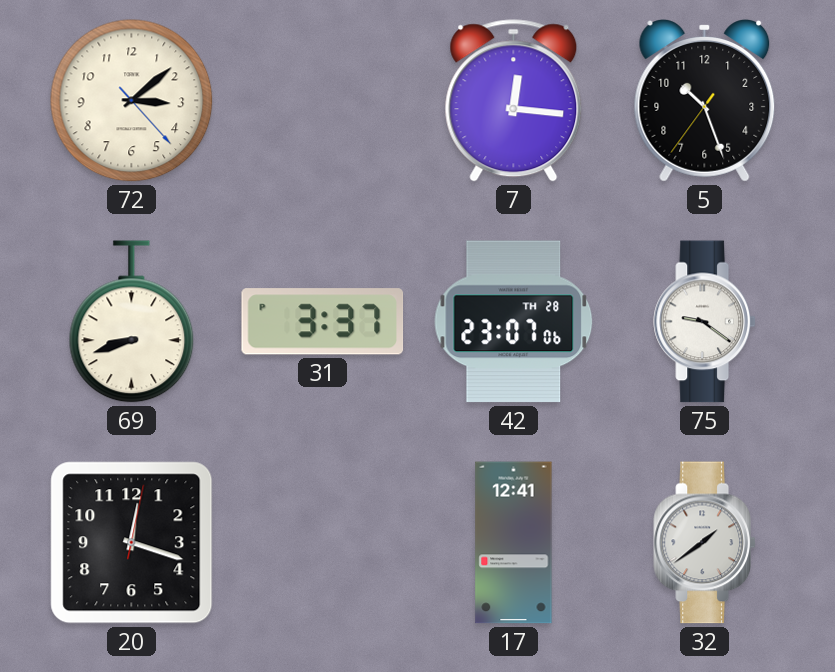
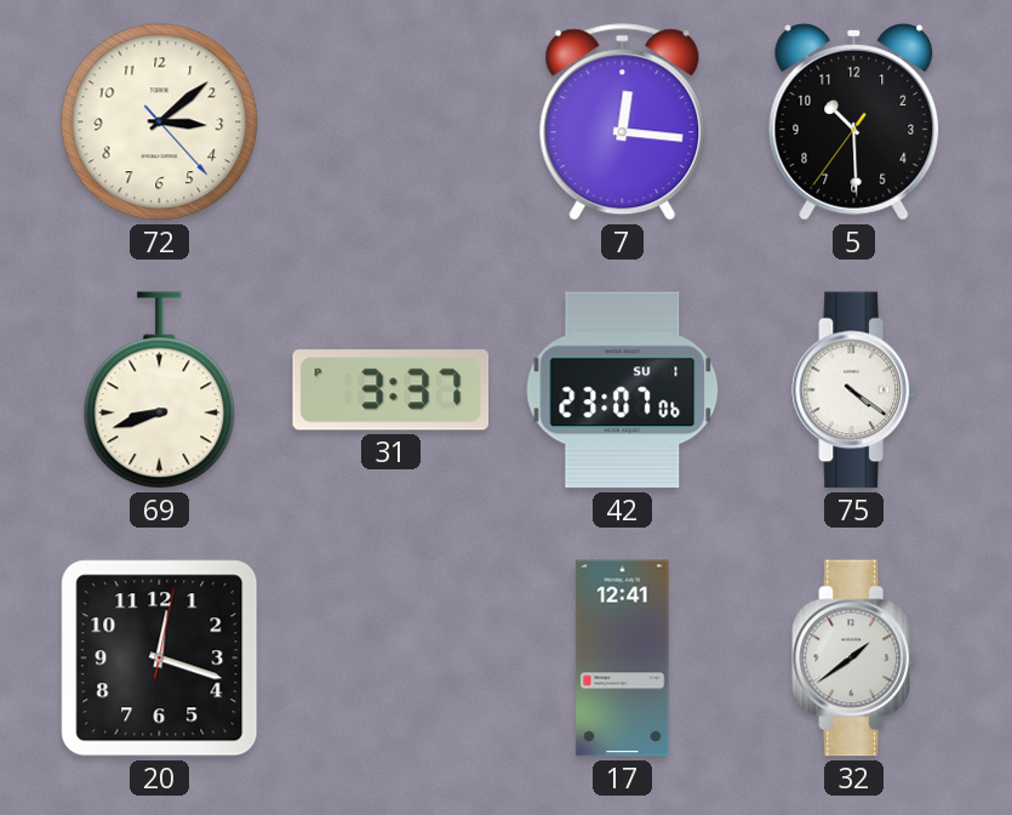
5: 10:26 -> 10:29
42 date: TH 28 -> SU 1
75: 9:21 -> 4:21
